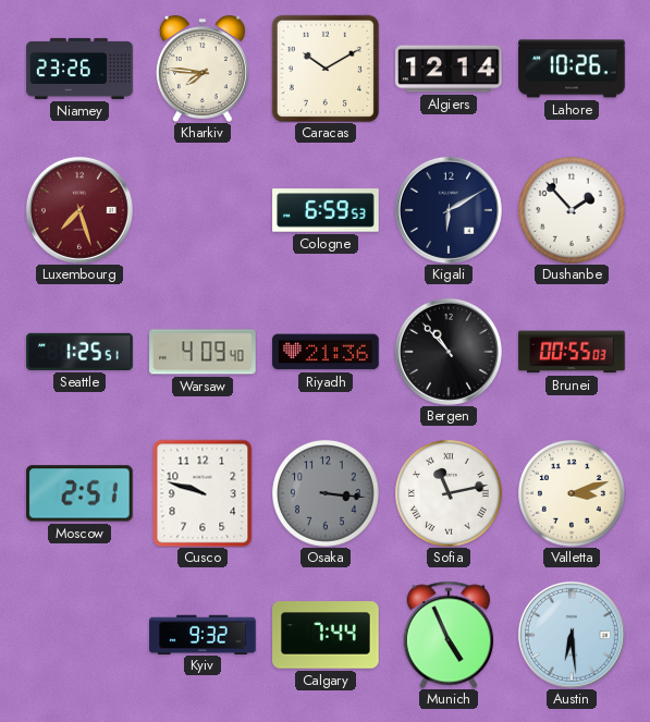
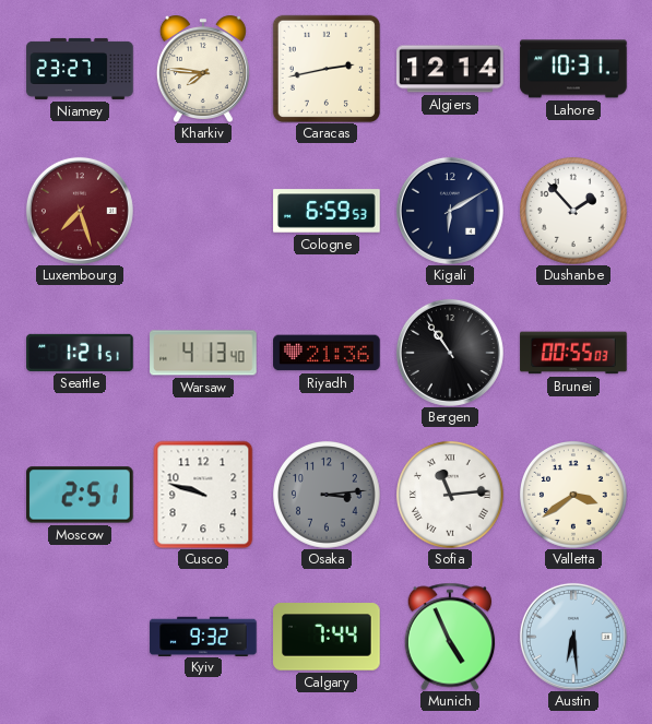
Niamey: 23:26 -> 23:27
Caracas: 10:10 -> 2:43
Lahore: 10:26 -> 10:31
Seattle: 1:25 -> 1:21
Warsaw: 4:09 -> 4:13
Bergen: 10:53 -> 10:54
Osaka: 3:16 -> 3:14
Sofia: 11:13 -> 11:14
Valletta: 3:12 -> 3:39
